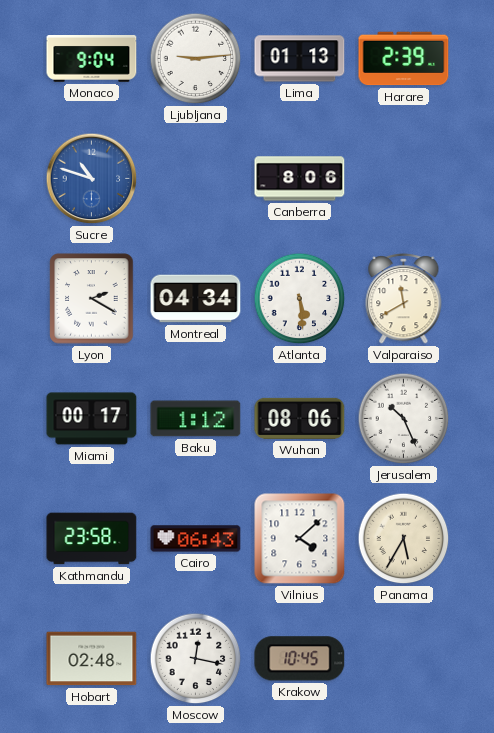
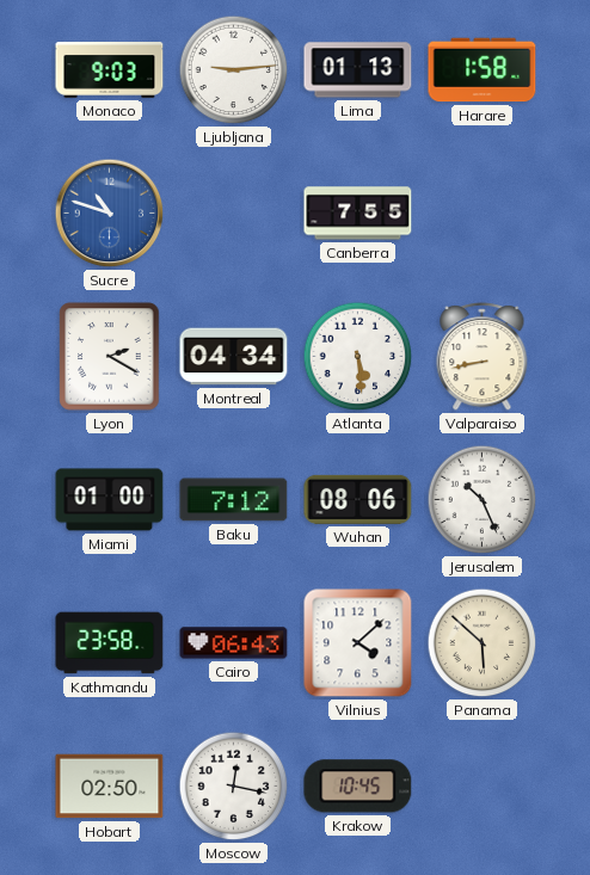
Monaco: 9:04 -> 9:03
Harare: 2:39 -> 1:58
Canberra: 8:06 -> 7:55
Valparaiso: 11:40 -> 8:43
Miami: 00:17 -> 01:00
Baku: 1:12 -> 7:12
Panama: 5:35 -> 5:52
Hobart: 02:48 -> 02:50
